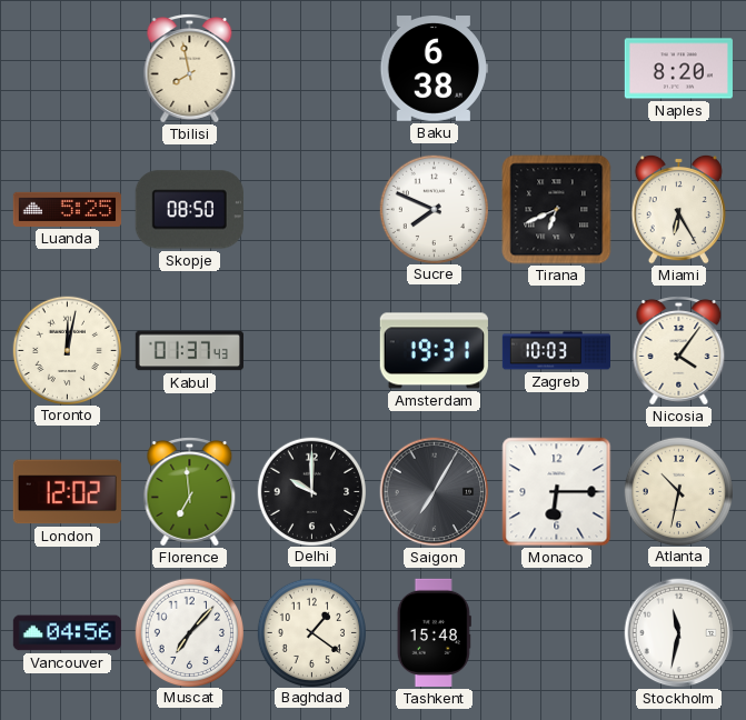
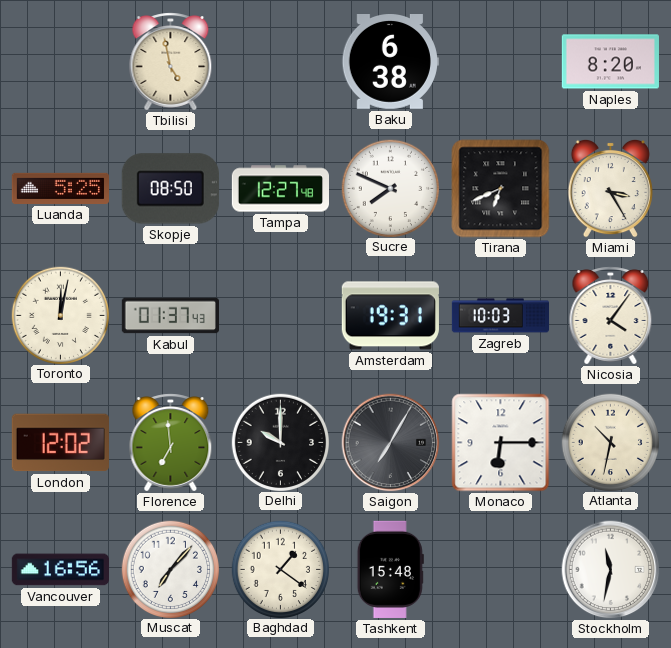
Tbilisi: 7:58 -> 4:58
Tampa: none -> 12:27
Miami: 6:25 -> 3:25
Vancouver: 04:56 -> 16:56
